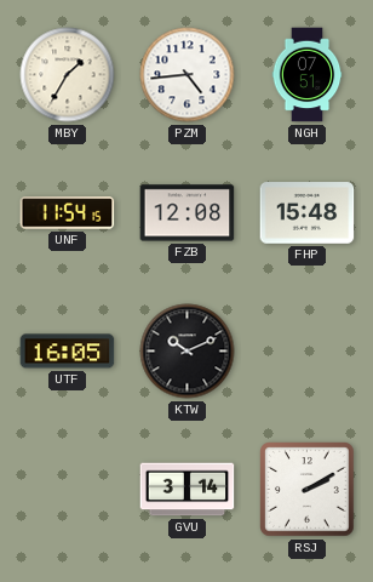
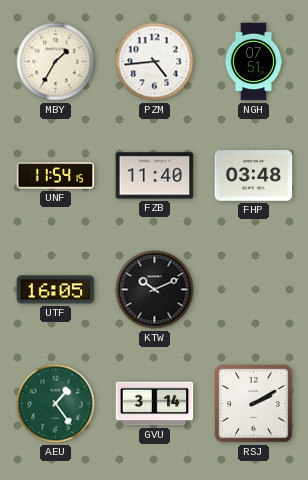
FZB: 12:08 -> 11:40
FHP: 15:48 -> 03:48
AEU: none -> 1:24
